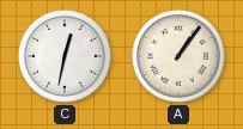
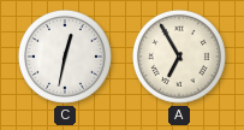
A: 1:06 -> 6:55
